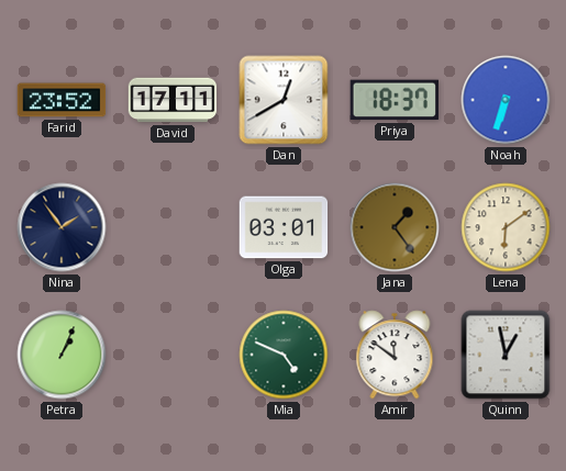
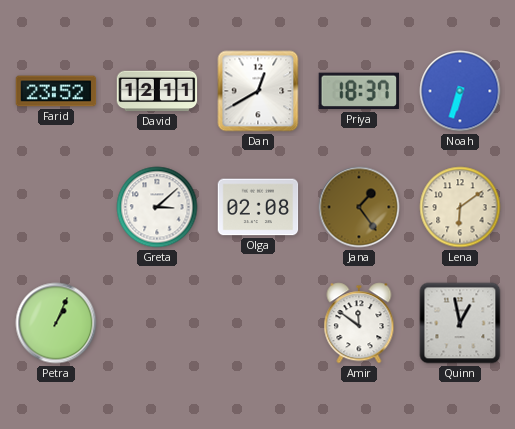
David: 17:11 -> 12:11
Nina: 1:54 -> none
Greta: none -> 3:08
Olga: 03:01 -> 02:08
Mia: 4:49 -> none
